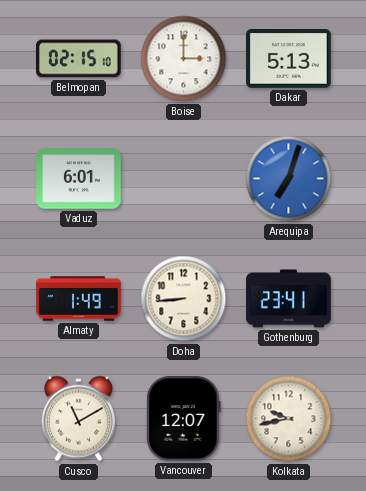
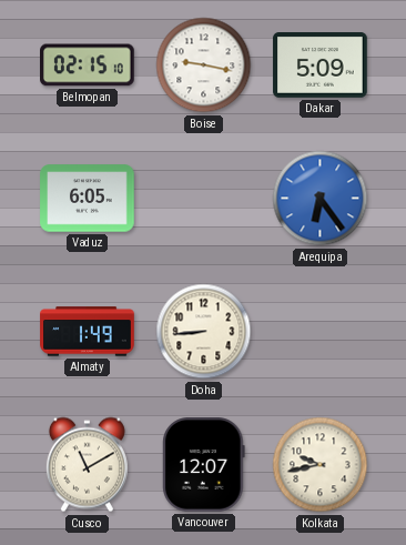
Boise: 3:00 -> 9:17
Dakar: 5:13 -> 5:09
Vaduz: 6:01 -> 6:05
Arequipa: 7:03 -> 6:24
Gothenburg: 23:41 -> none
